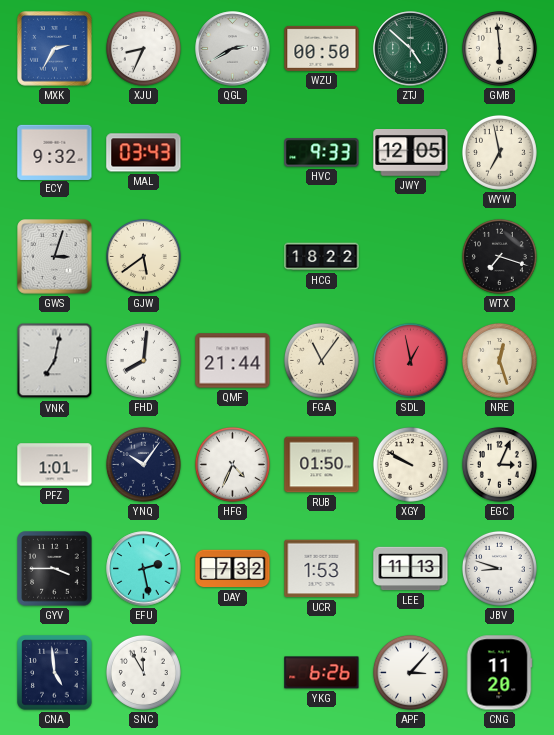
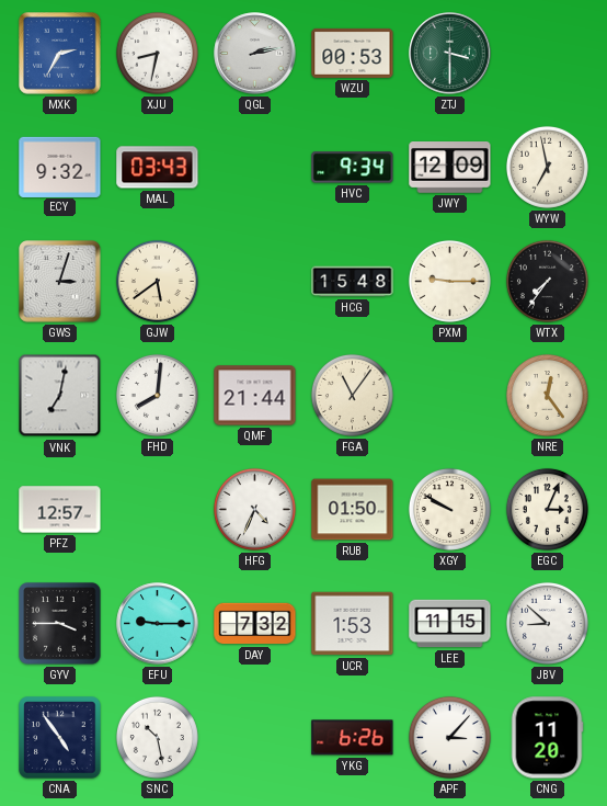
XJU: 8:34 -> 8:32
QGL: 2:40 -> 2:13
WZU: 00:50 -> 00:53
ZTJ: 4:52 -> 3:30
GMB: 5:59 -> none
HVC: 9:33 -> 9:34
JWY: 12:05 -> 12:09
HCG: 18:22 -> 15:48
PXM: none -> 9:15
WTX: 7:18 -> 7:36
SDL: 12:58 -> none
NRE: 12:27 -> 12:24
PFZ: 1:01 -> 12:57
YNQ: 10:06 -> none
EFU: 2:28 -> 9:15
LEE: 11:13 -> 11:15
JBV: 8:48 -> 8:52
CNA: 4:59 -> 4:54
SNC: 11:55 -> 10:28
